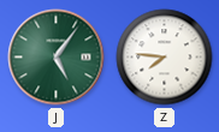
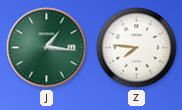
J: 5:06 -> 1:16
